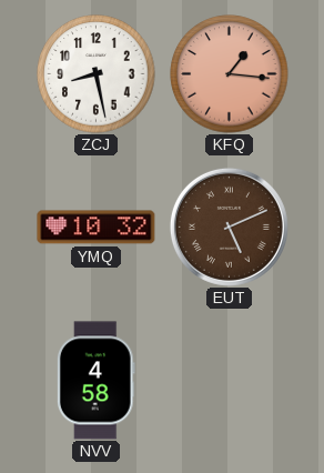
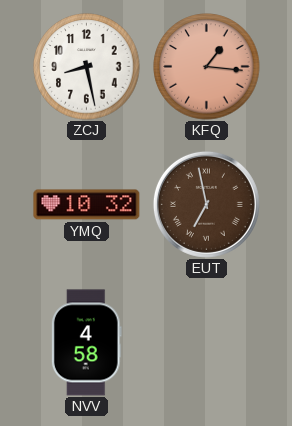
EUT: 5:11 -> 6:58
